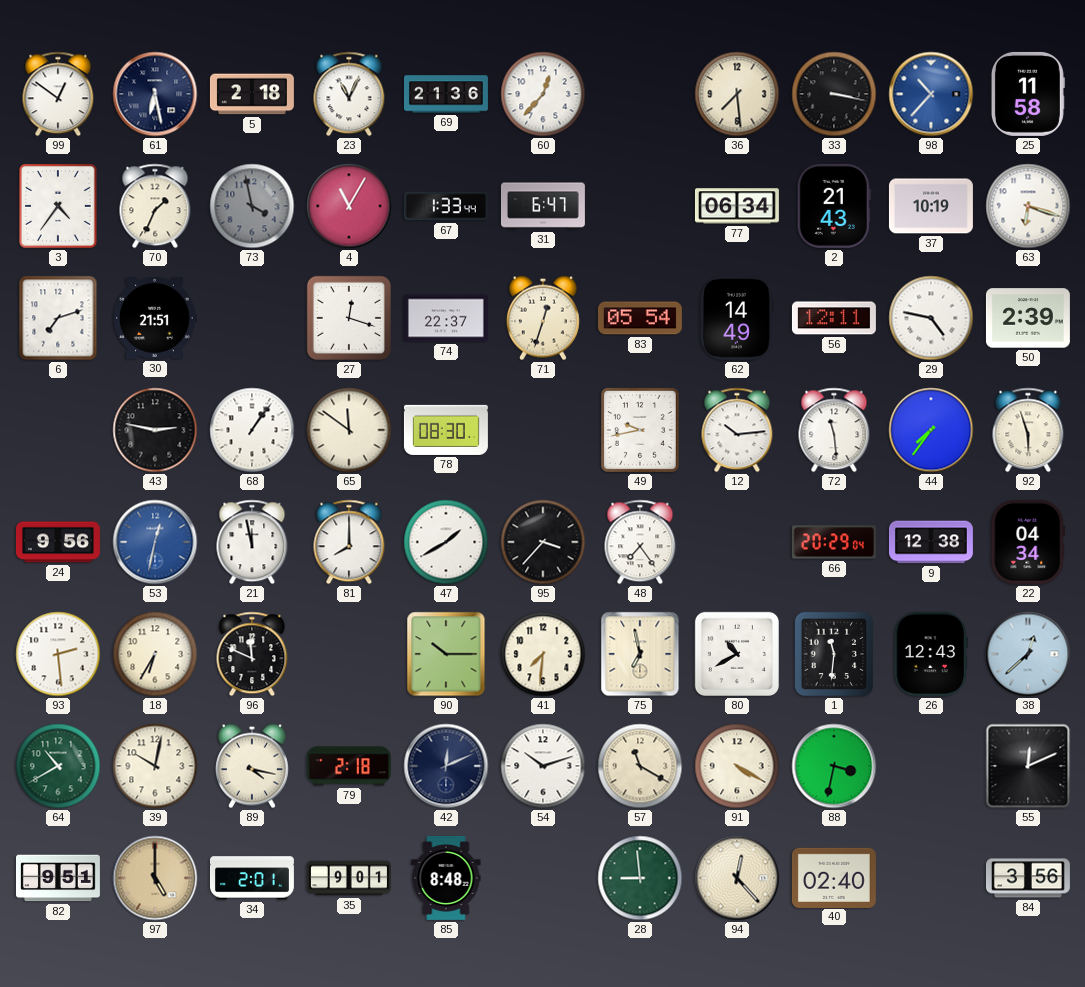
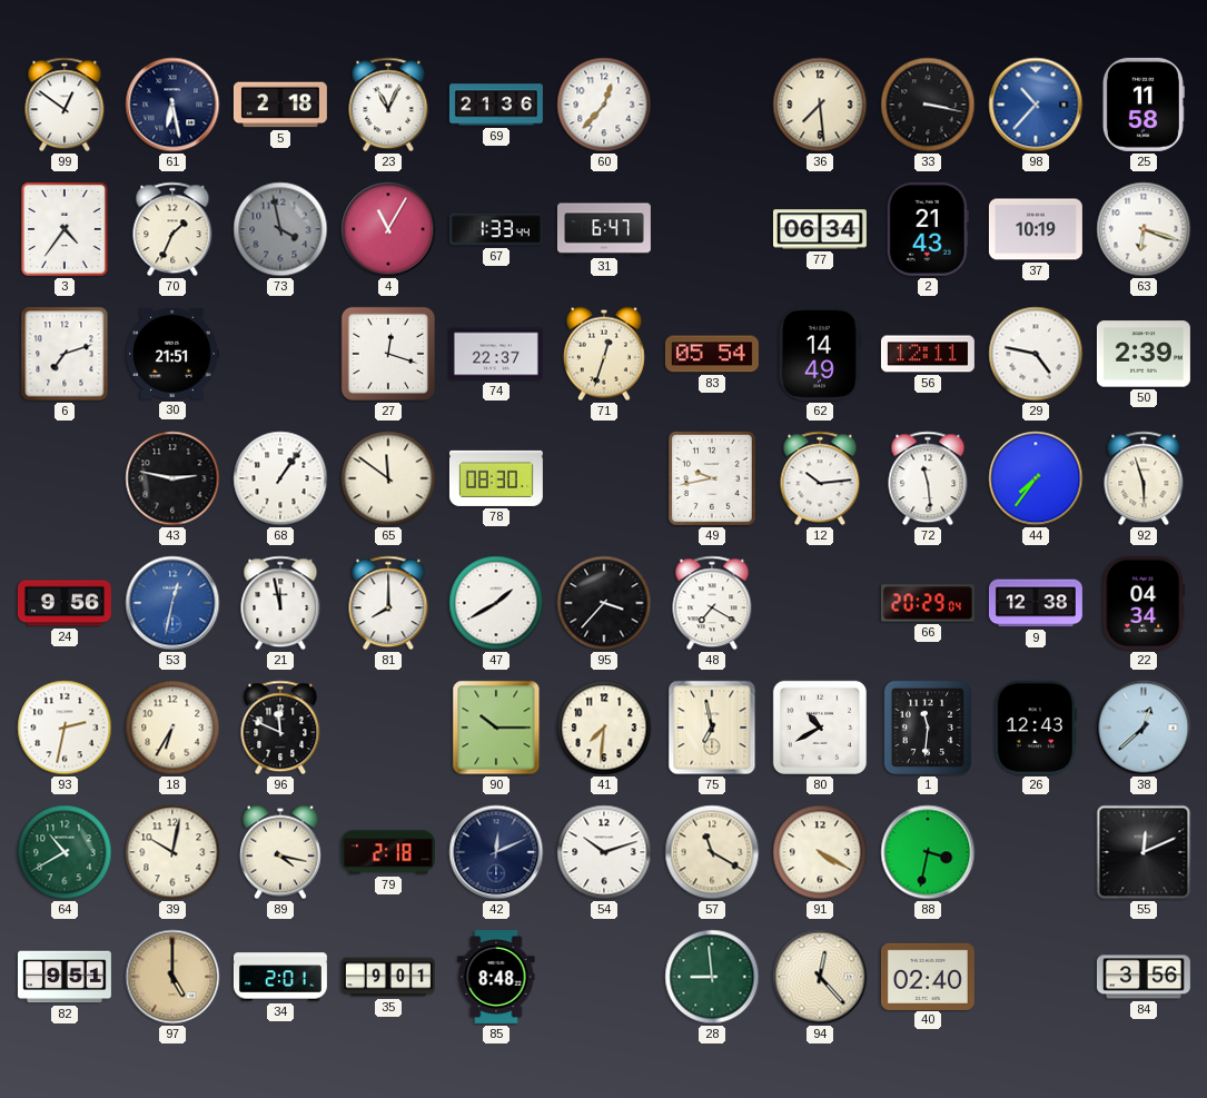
48: 7:24 -> 7:20
93: 2:29 -> 2:32
